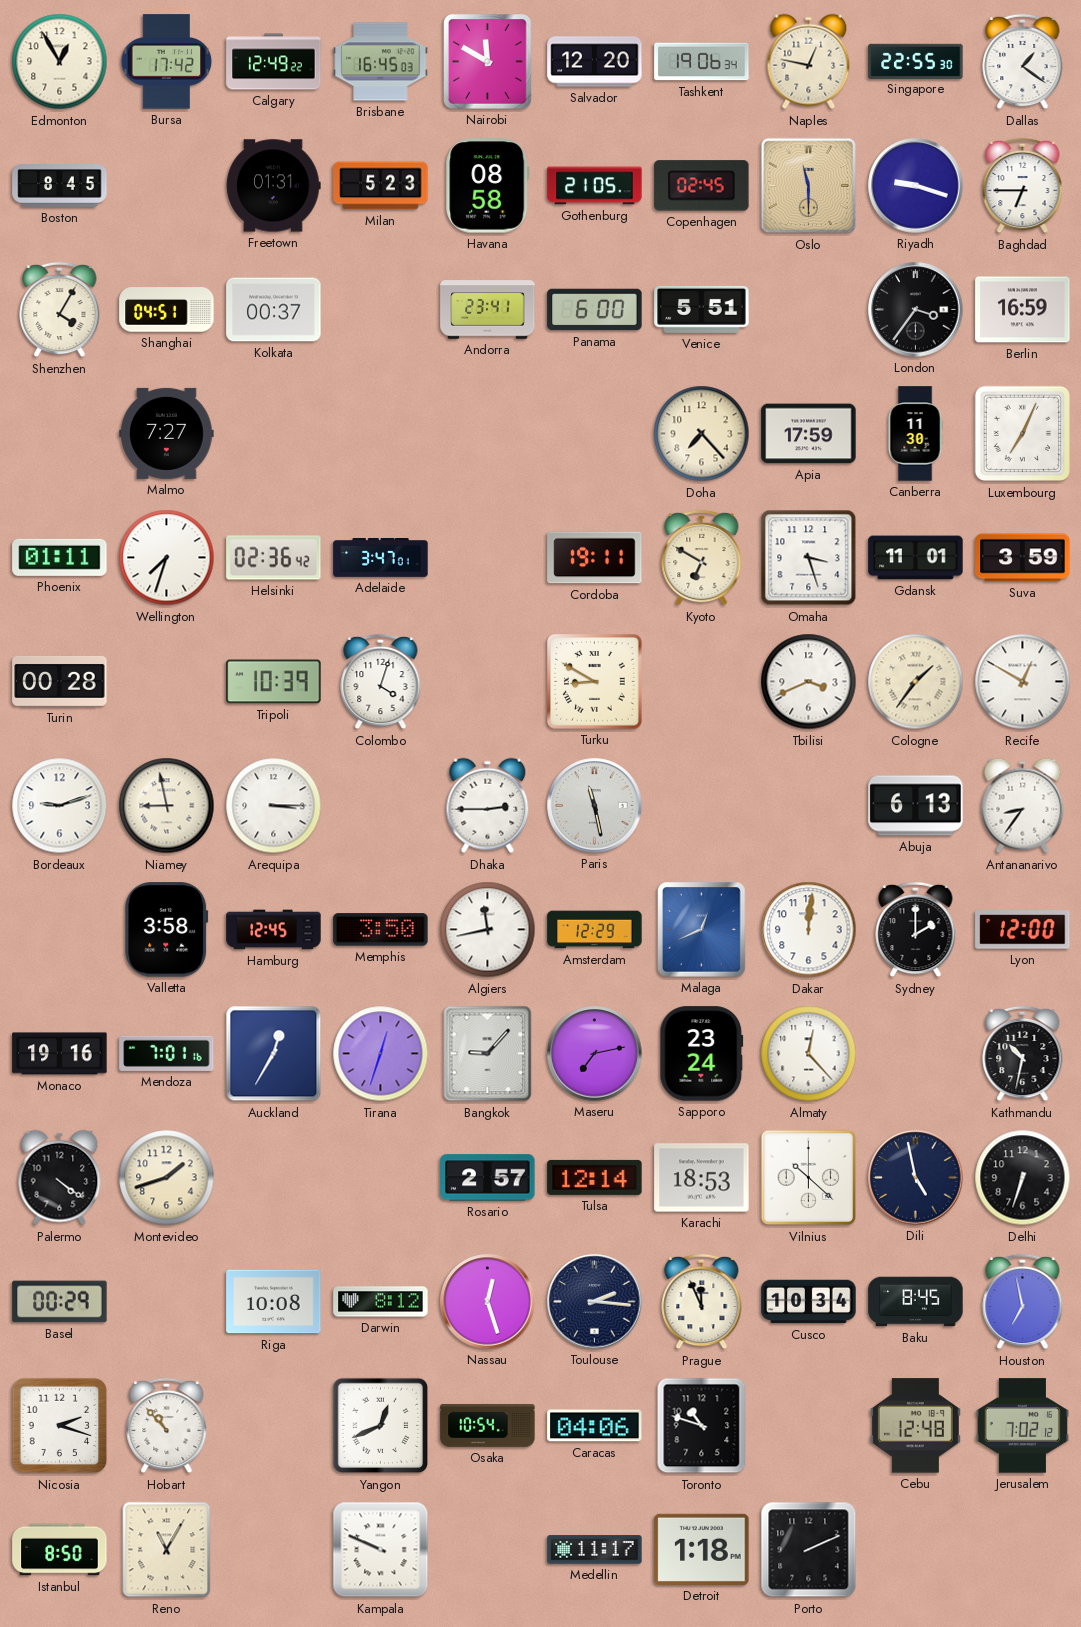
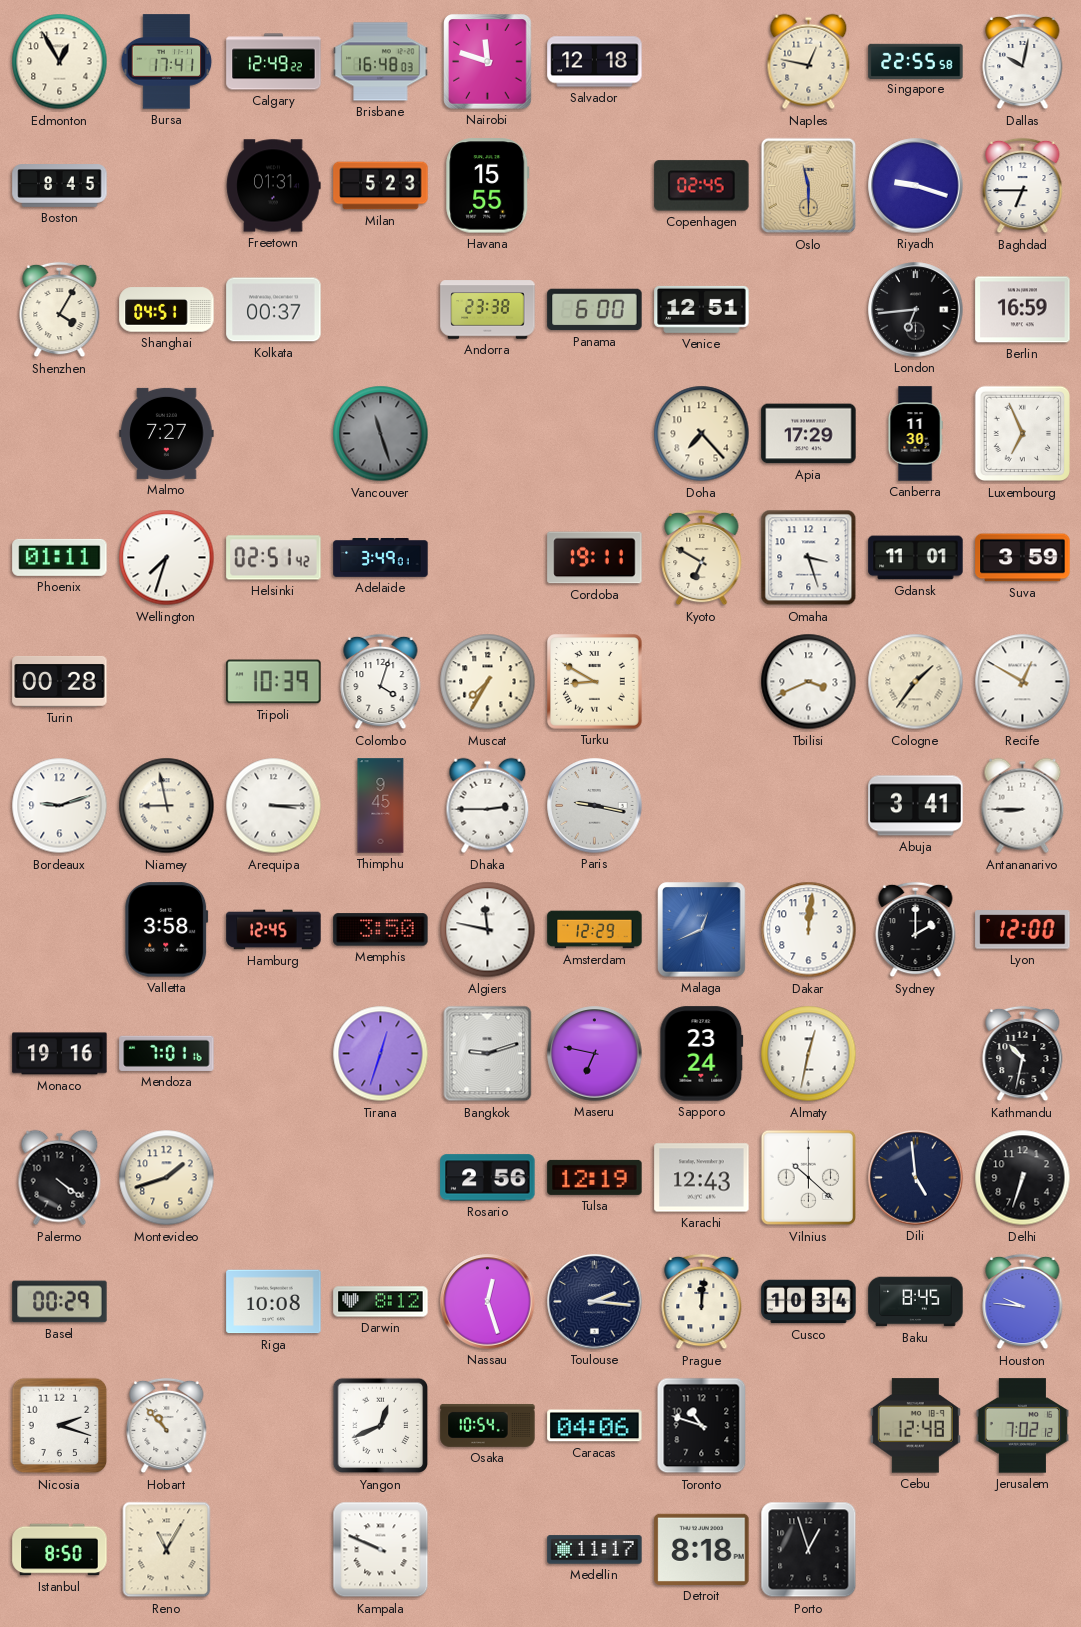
Bursa: 17:42 -> 17:41
Brisbane: 16:45 -> 16:48
Nairobi: 11:50 -> 11:48
Salvador: 12:20 -> 12:18
Tashkent: 19:06 -> none
Singapore: 22:55:30 -> 22:55:58
Dallas: 1:21 -> 10:02
Havana: 08:58 -> 15:55
Gothenburg: 21:05 -> none
Andorra: 23:41 -> 23:38
Venice: 5:51 -> 12:51
London: 3:36 -> 6:44
Vancouver: none -> 11:27
Apia: 17:59 -> 17:29
Luxembourg: 7:04 -> 6:56
Helsinki: 02:36 -> 02:51
Adelaide: 3:47 -> 3:49
Muscat: none -> 7:35
Thimphu: none -> 9:45
Paris: 11:28 -> 9:17
Abuja: 6:13 -> 3:41
Antananarivo: 8:36 -> 8:45
Algiers: 11:43 -> 11:47
Auckland: 12:35 -> none
Bangkok: 9:07 -> 9:12
Maseru: 7:13 -> 6:47
Almaty: 12:23 -> 12:32
Rosario: 2:57 -> 2:56
Tulsa: 12:14 -> 12:19
Karachi: 18:53 -> 12:43
Dili: 4:58 -> 4:59
Prague: 11:56 -> 12:01
Houston: 6:58 -> 9:46
Detroit: 1:18 -> 8:18
Porto: 2:11 -> 12:57
